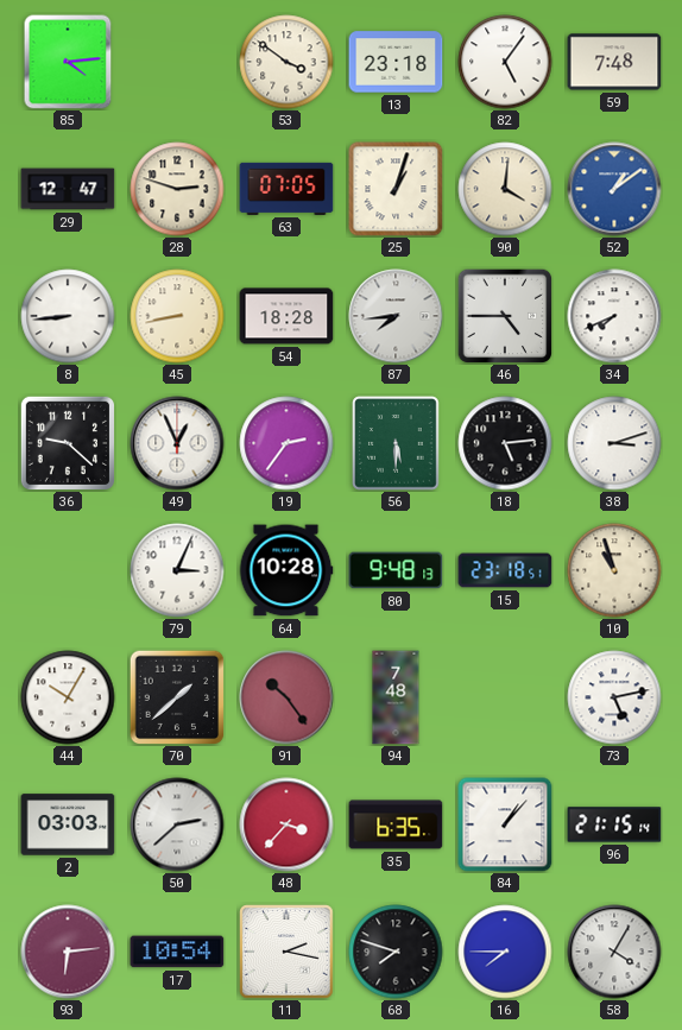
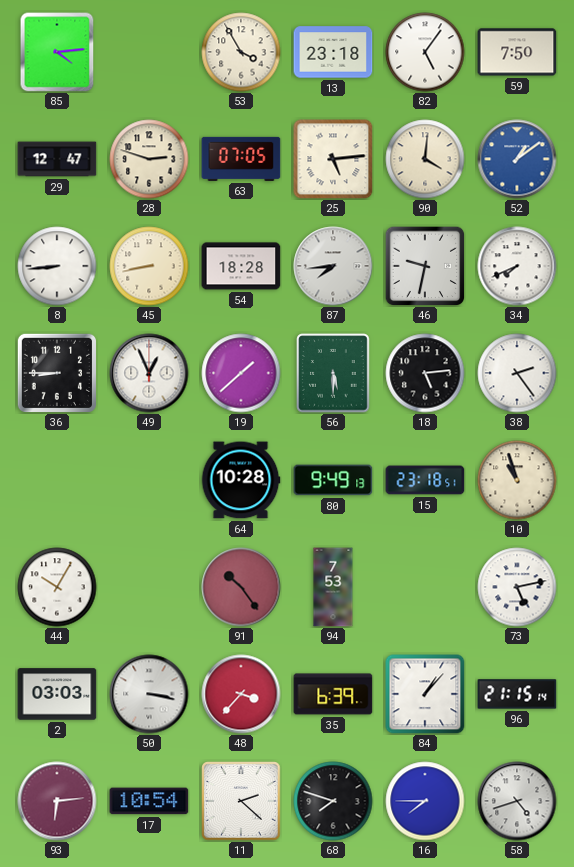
53: 3:51 -> 3:55
59: 7:48 -> 7:50
25: 1:03 -> 5:14
46: 4:45 -> 9:32
36: 9:22 -> 8:45
19: 2:36 -> 1:38
38: 3:12 -> 2:24
79: 3:04 -> none
80: 9:48 -> 9:49
70: 1:38 -> none
94: 7:48 -> 7:53
50: 2:38 -> 3:17
35: 6:35 -> 6:39
11: 2:17 -> 2:22
58: 4:05 -> 4:42
